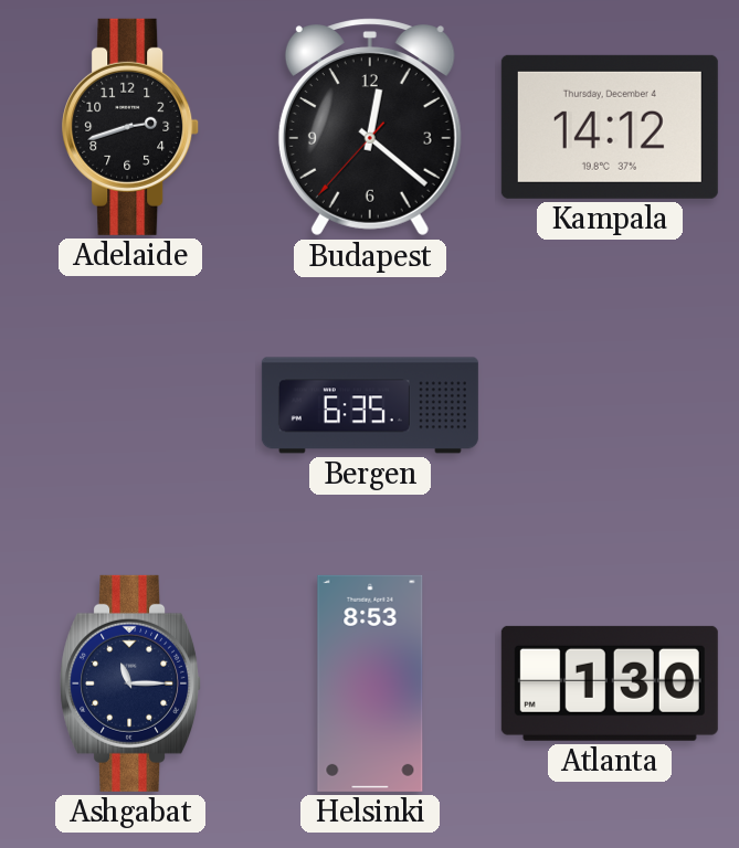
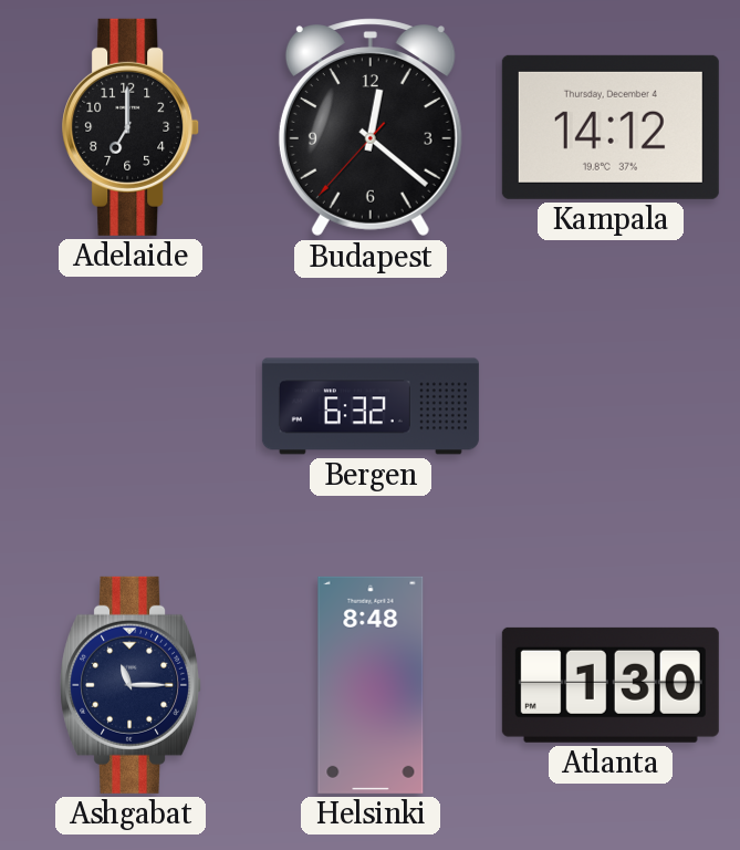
Adelaide: 2:42 -> 7:00
Bergen: 6:35 -> 6:32
Helsinki: 8:53 -> 8:48
